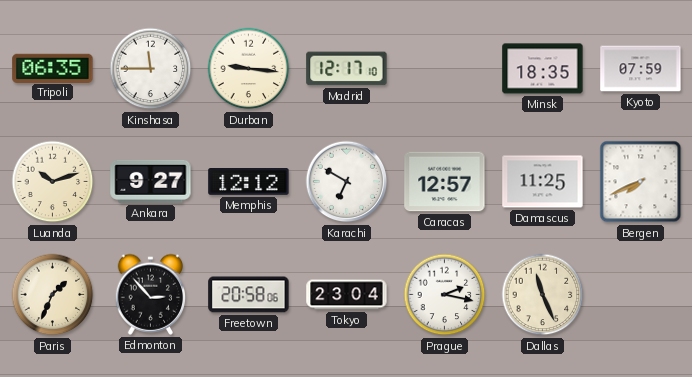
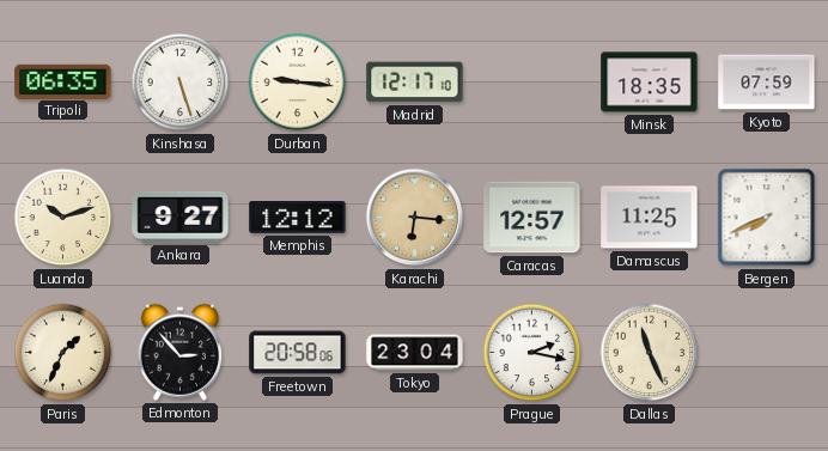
Kinshasa: 11:45 -> 5:27
Karachi: 6:50 -> 6:16
Karachi dial: white -> champagne
